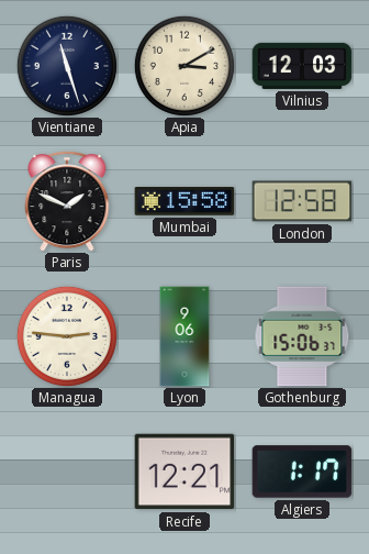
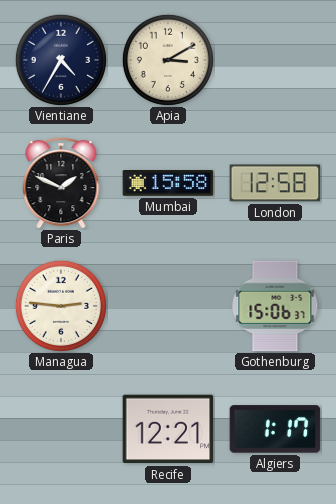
Vientiane: 11:27 -> 4:35
Vilnius: 12:03 -> none
Lyon: 9:06 -> none
